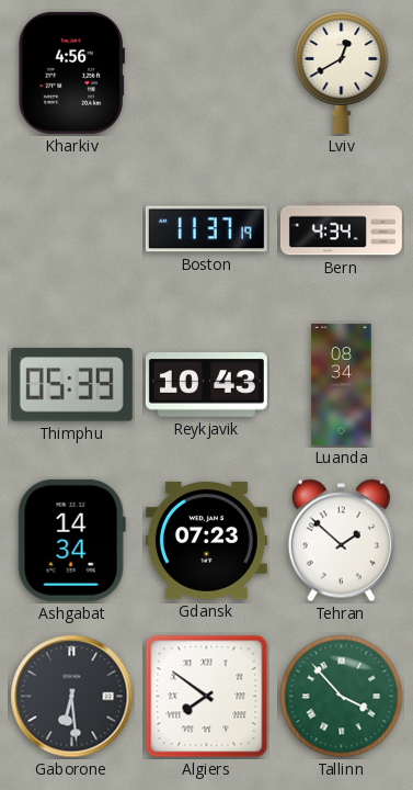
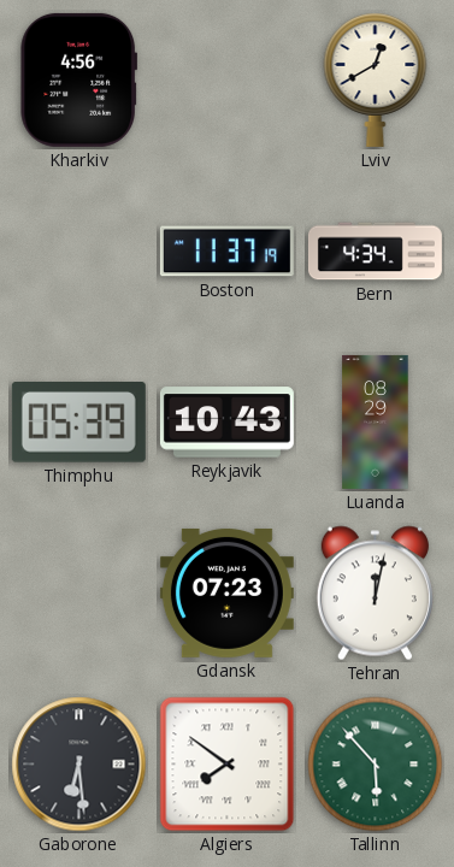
Luanda: 08:34 -> 08:29
Ashgabat: 14:34 -> none
Tehran: 1:52 -> 12:02
Tallinn: 3:53 -> 5:53
